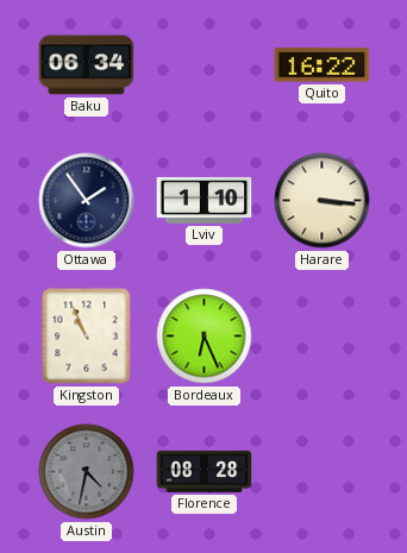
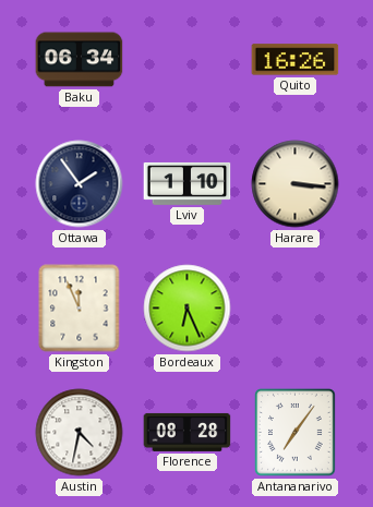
Quito: 16:22 -> 16:26
Kingston: 10:56 -> 11:56
Austin dial: grey -> white
Antananarivo: none -> 7:06
